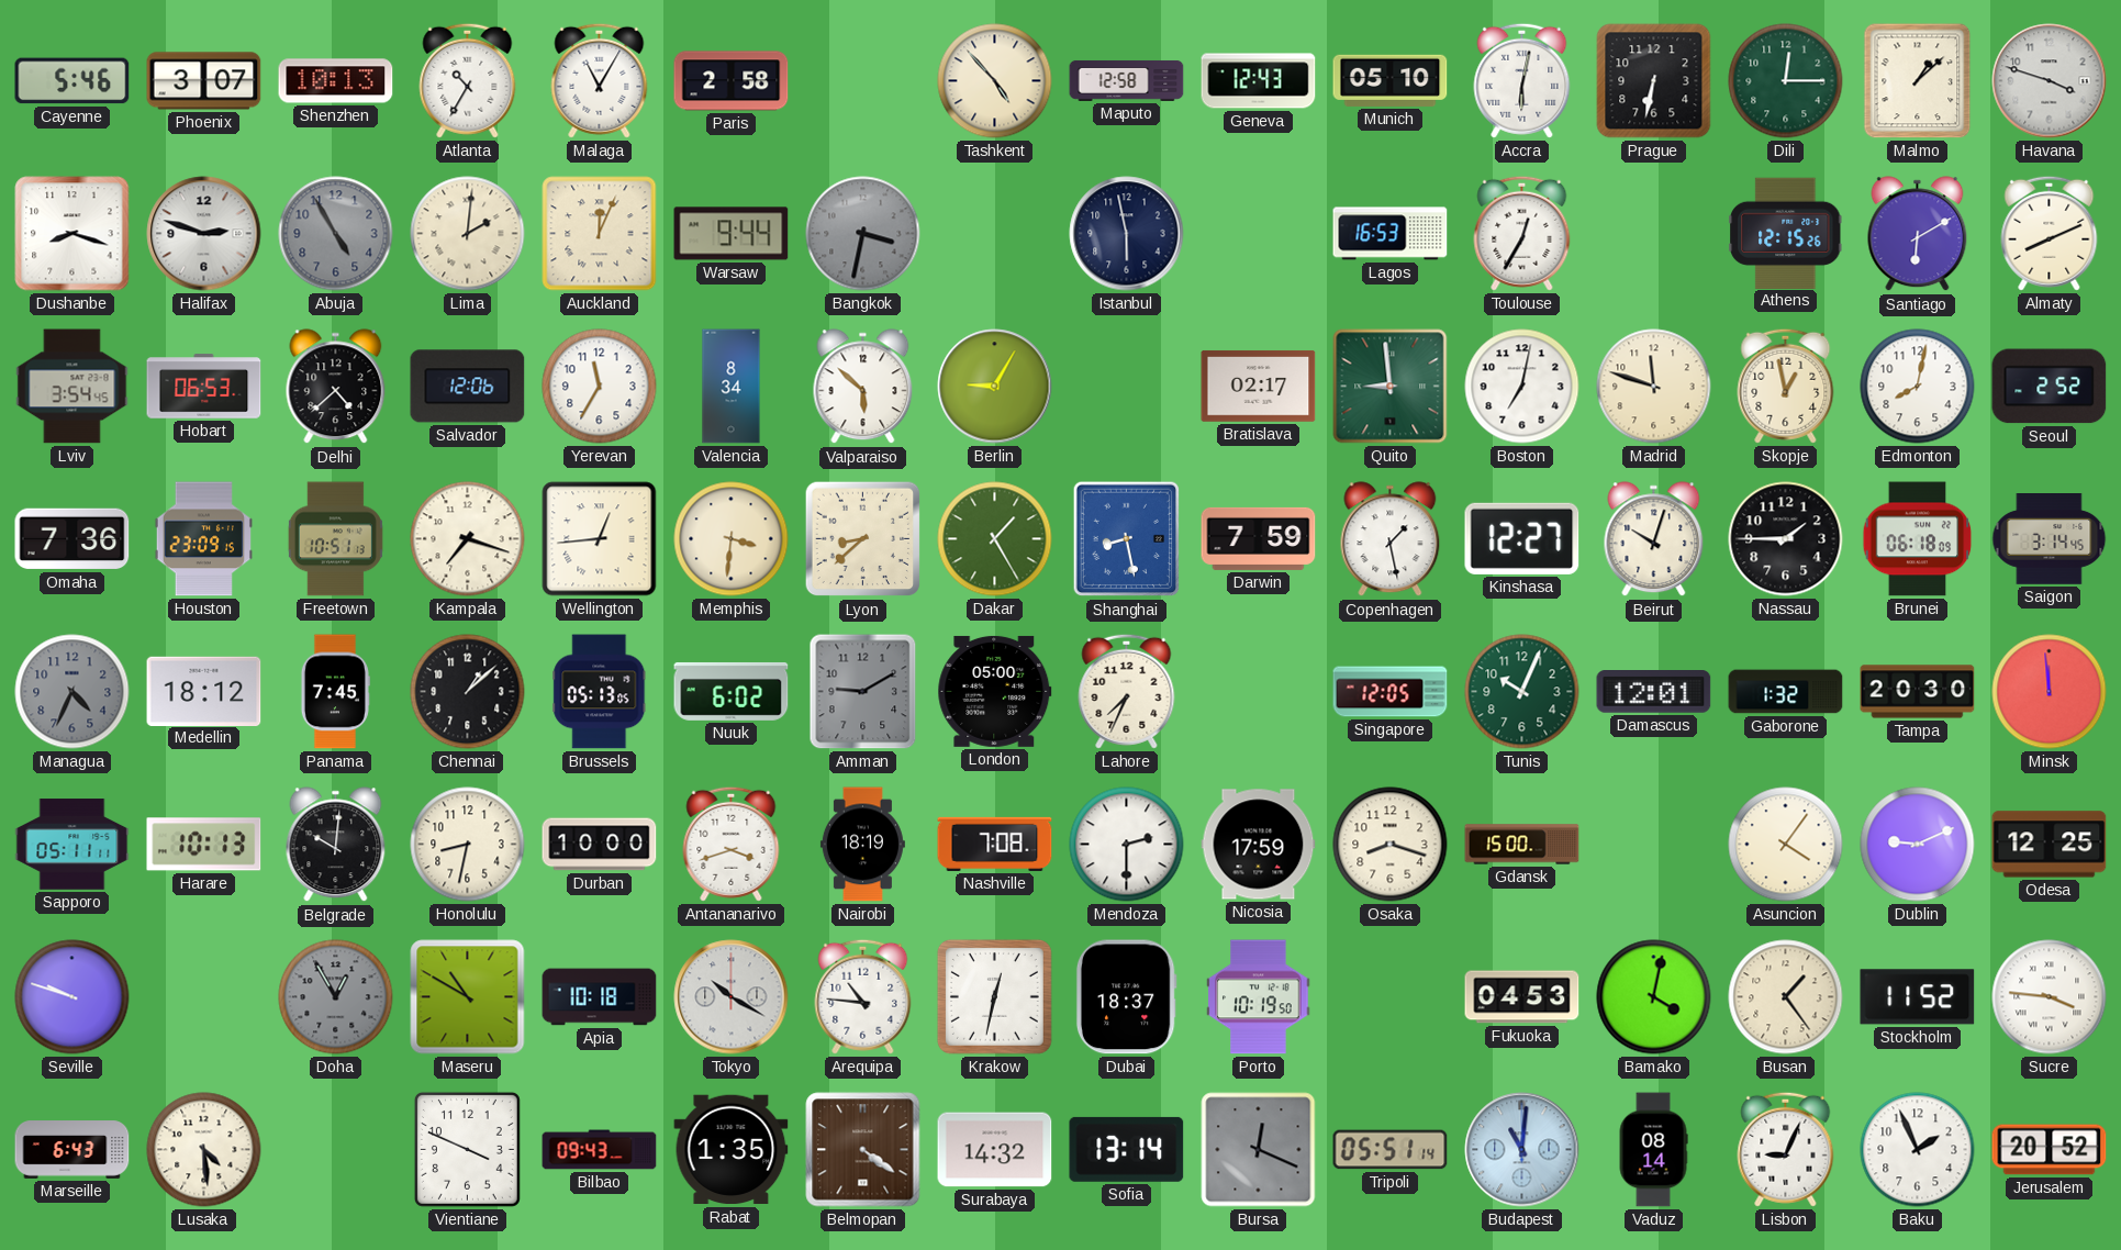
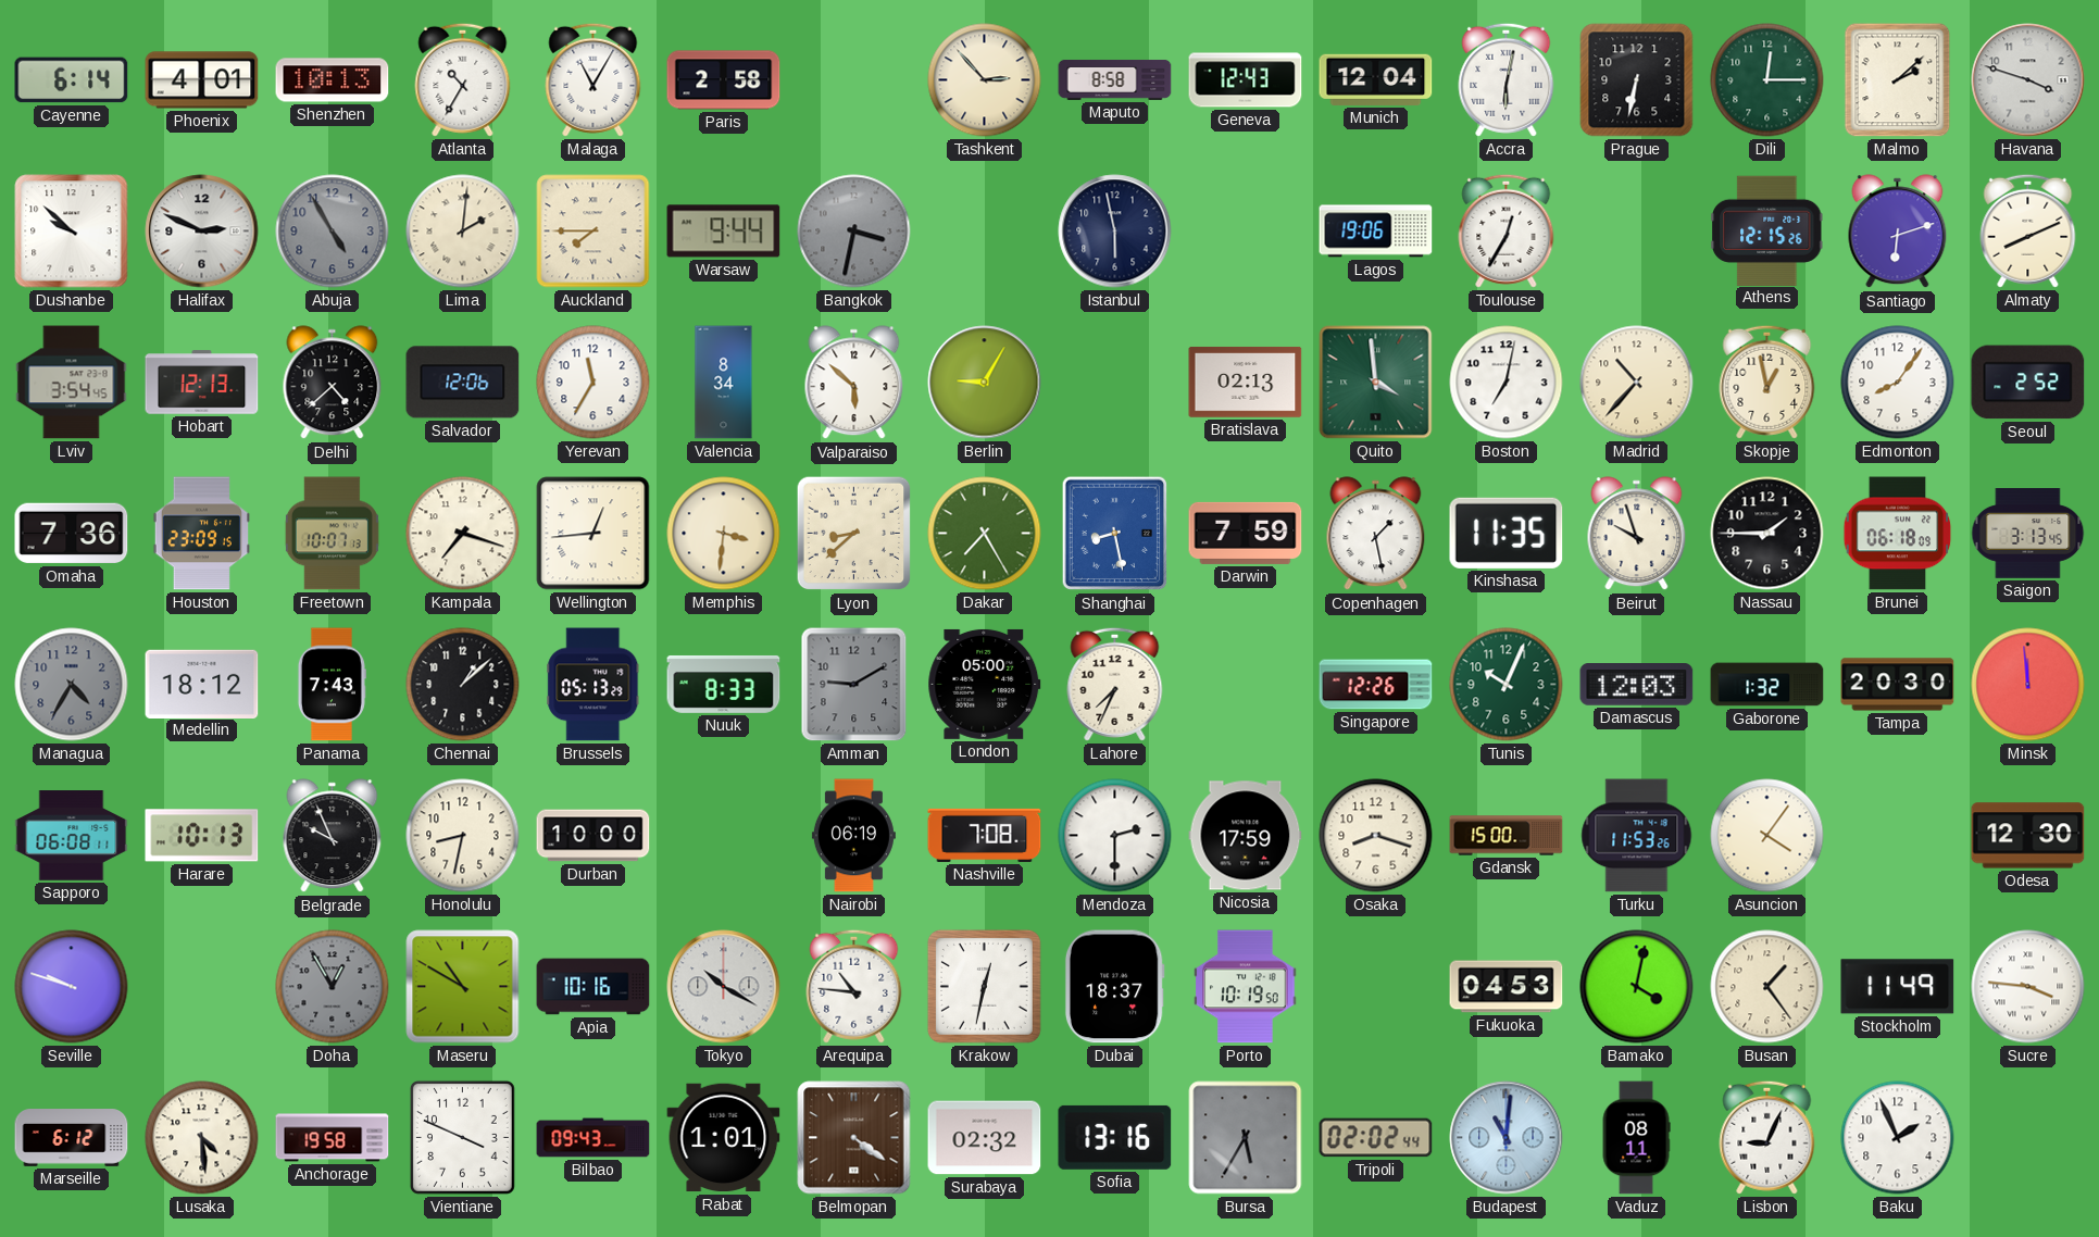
Cayenne: 5:46 -> 6:14
Phoenix: 3:07 -> 4:01
Tashkent: 4:53 -> 2:53
Maputo: 12:58 -> 8:58
Munich: 05:10 -> 12:04
Malmo: 1:08 -> 2:08
Dushanbe: 8:18 -> 9:52
Halifax: 2:48 -> 2:49
Auckland: 12:04 -> 7:45
Lagos: 16:53 -> 19:06
Santiago: 6:10 -> 6:12
Hobart: 06:53 -> 12:13
Bratislava: 02:17 -> 02:13
Quito: 8:59 -> 3:59
Madrid: 11:48 -> 10:37
Edmonton: 8:02 -> 8:06
Freetown: 10:51 -> 10:07
Dakar: 1:25 -> 7:25
Kinshasa: 12:27 -> 11:35
Beirut: 10:03 -> 9:57
Saigon: 3:14 -> 3:13
Managua: 4:34 -> 4:35
Panama: 7:45 -> 7:43
Brussels: 05:13:05 -> 05:13:29
Nuuk: 6:02 -> 8:33
Singapore: 12:05 -> 12:26
Damascus: 12:01 -> 12:03
Sapporo: 05:11 -> 06:08
Belgrade: 10:01 -> 9:56
Antananarivo: 3:42 -> none
Nairobi: 18:19 -> 06:19
Turku: none -> 11:53
Dublin: 9:11 -> none
Odesa: 12:25 -> 12:30
Apia: 10:18 -> 10:16
Stockholm: 11:52 -> 11:49
Marseille: 6:43 -> 6:12
Anchorage: none -> 19:58
Rabat: 1:35 -> 1:01
Surabaya: 14:32 -> 02:32
Sofia: 13:14 -> 13:16
Bursa: 12:19 -> 5:35
Tripoli: 05:51 -> 02:02
Vaduz: 08:14 -> 08:11
Jerusalem: 20:52 -> none
